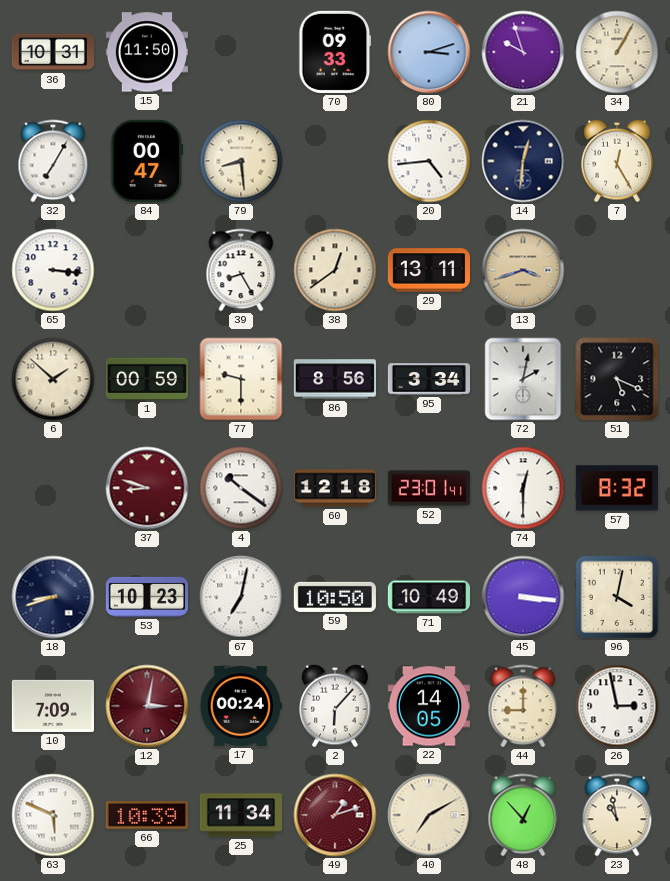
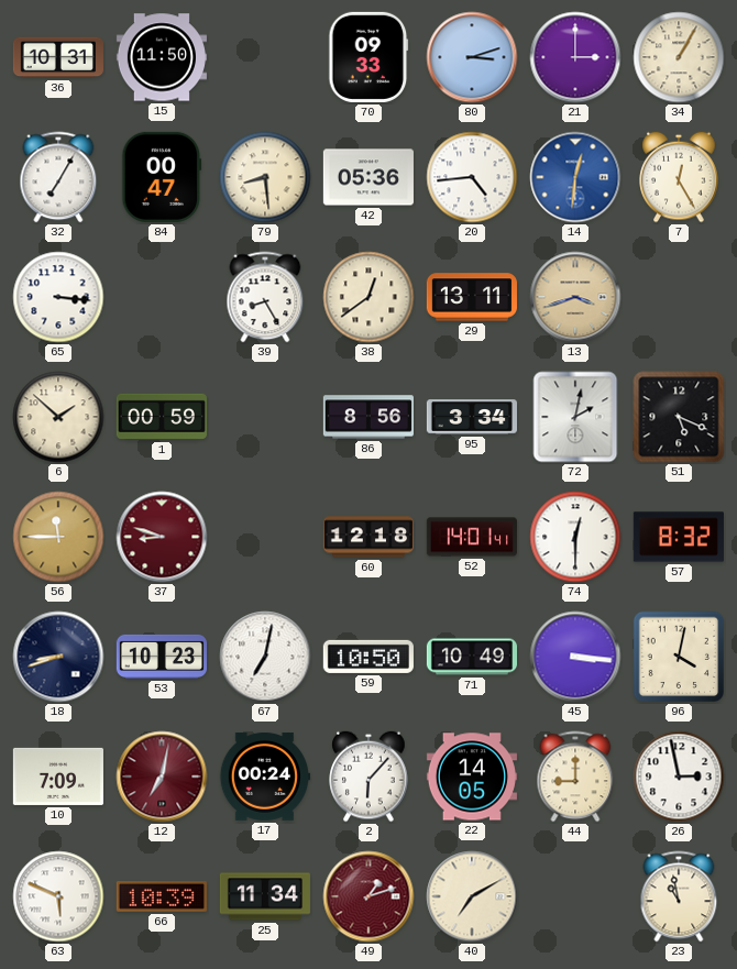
21: 9:57 -> 3:00
42: none -> 05:36
14 dial: navy -> blue
77: 9:30 -> none
56: none -> 11:45
4: 10:21 -> none
52: 23:01 -> 14:01
12: 3:02 -> 7:02
48: 12:53 -> none
